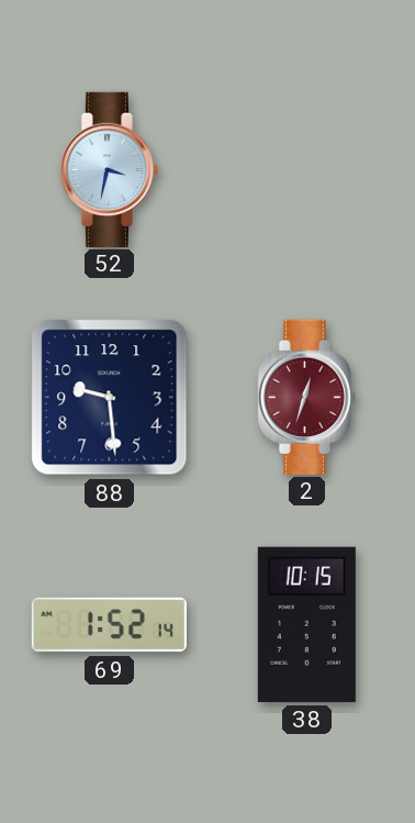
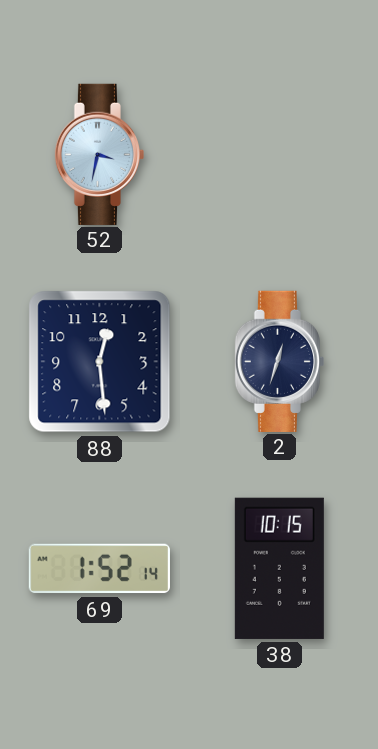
88: 9:29 -> 12:29
2 dial: burgundy -> navy
